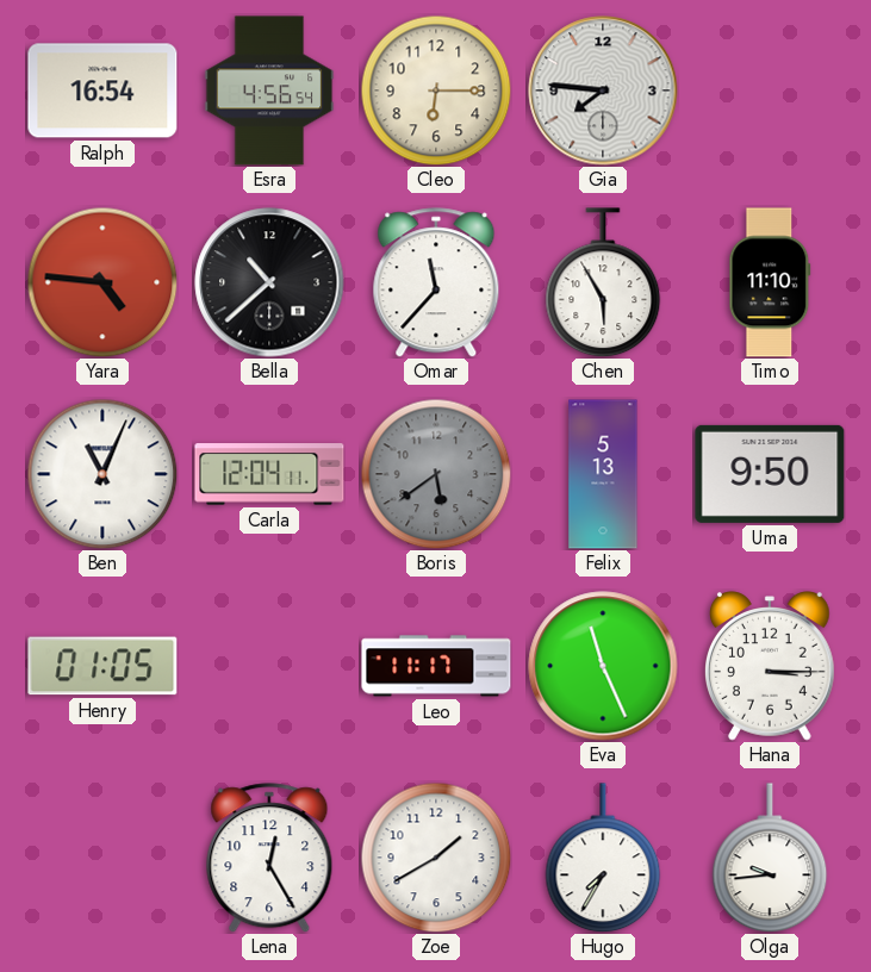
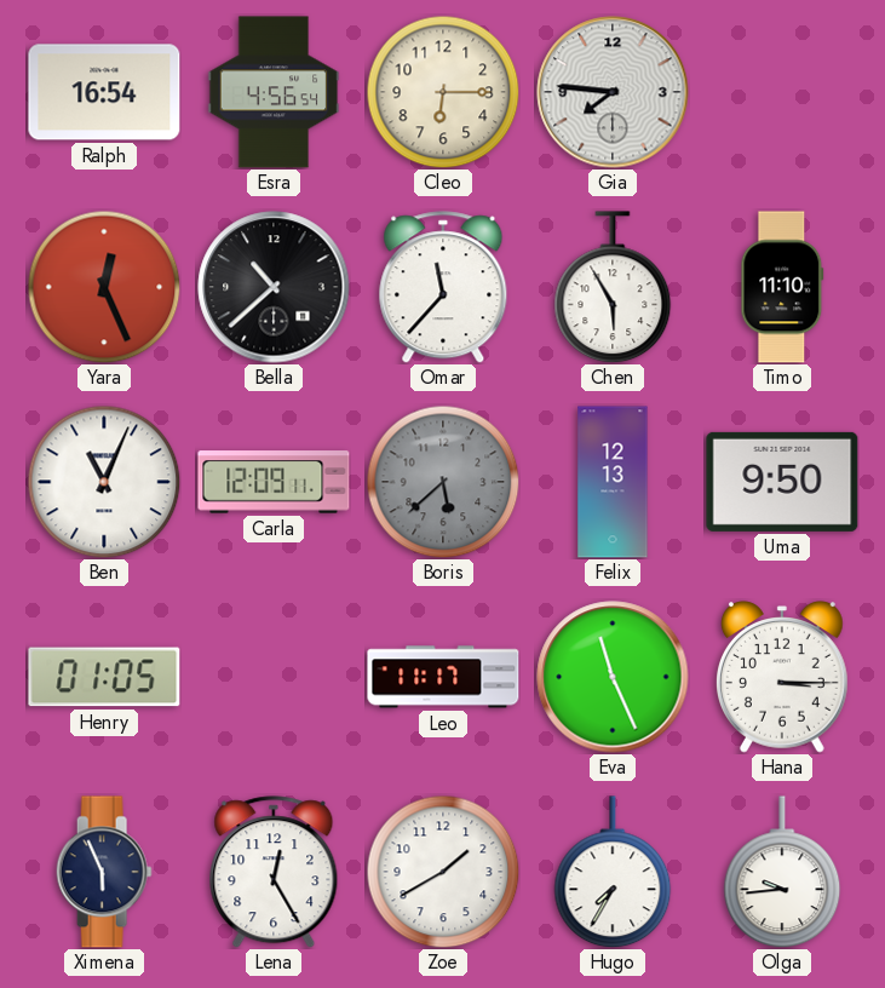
Yara: 4:46 -> 12:26
Carla: 12:04 -> 12:09
Boris: 5:39 -> 5:38
Felix: 5:13 -> 12:13
Ximena: none -> 5:56
